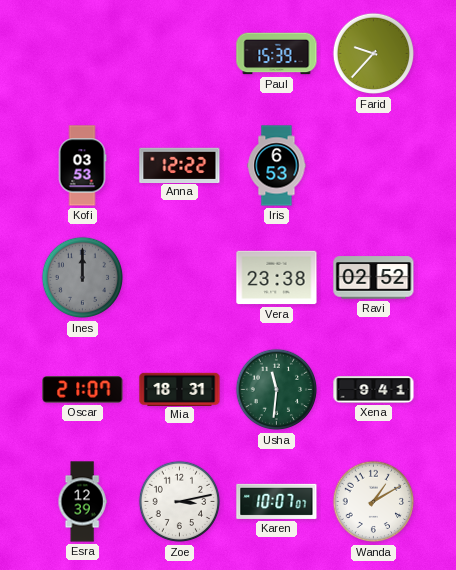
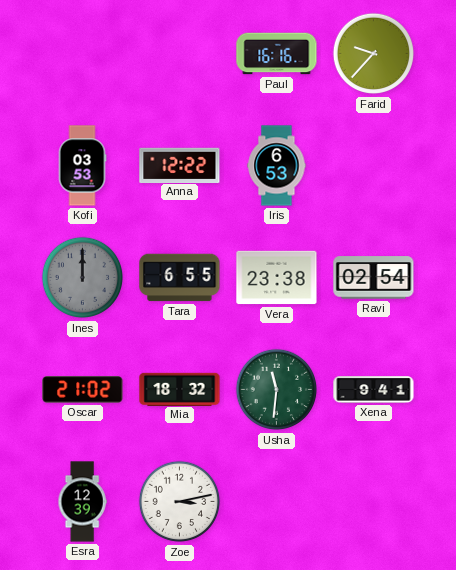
Paul: 15:39 -> 16:16
Tara: none -> 6:55
Ravi: 02:52 -> 02:54
Oscar: 21:07 -> 21:02
Mia: 18:31 -> 18:32
Karen: 10:07 -> none
Wanda: 1:10 -> none
